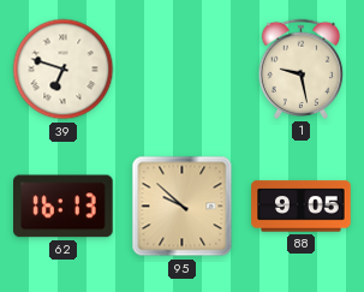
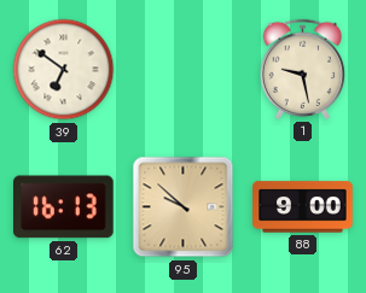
39: 6:48 -> 6:51
88: 9:05 -> 9:00
